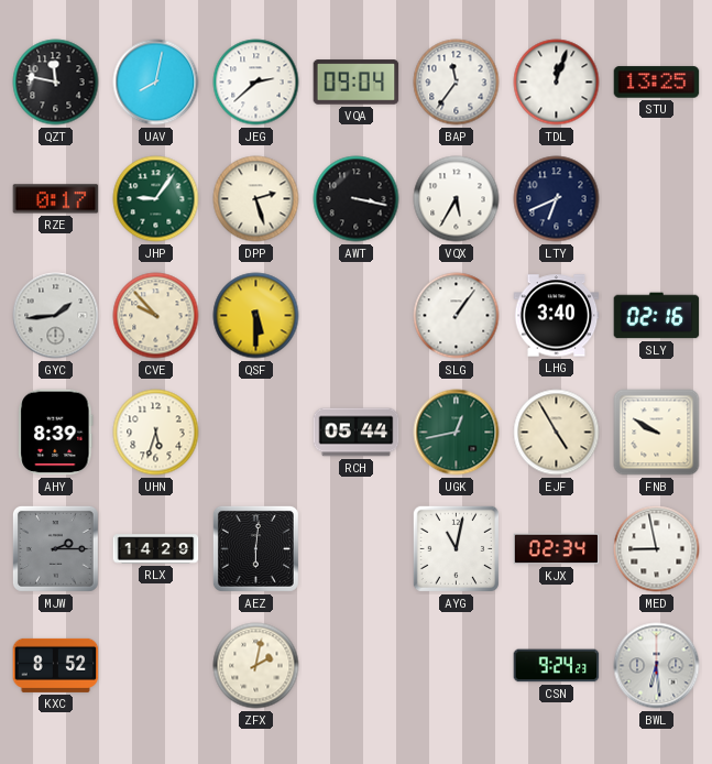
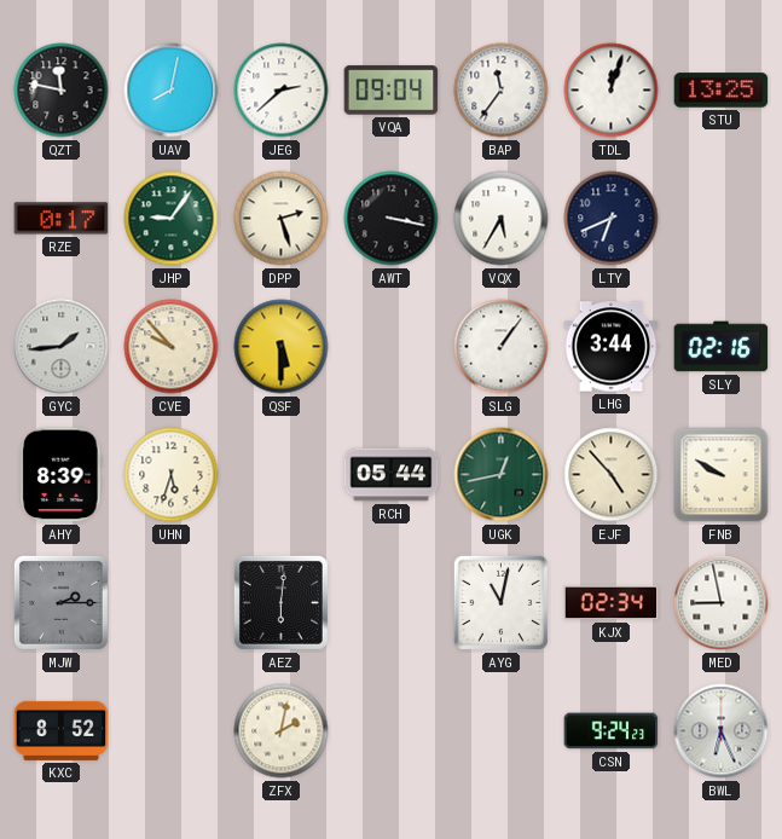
LHG: 3:40 -> 3:44
EJF: 4:55 -> 4:53
RLX: 14:29 -> none
BWL: 6:29 -> 6:26
